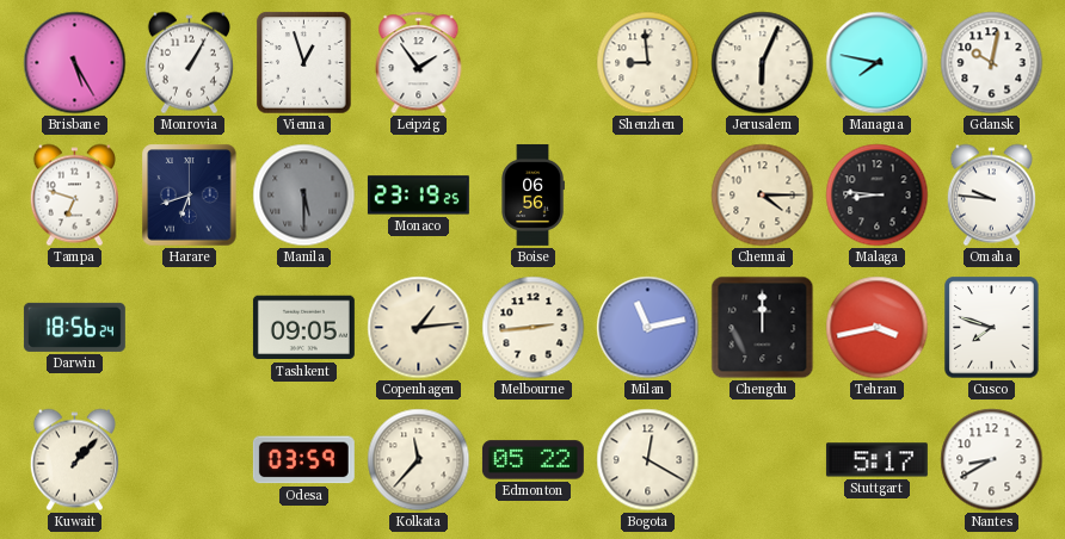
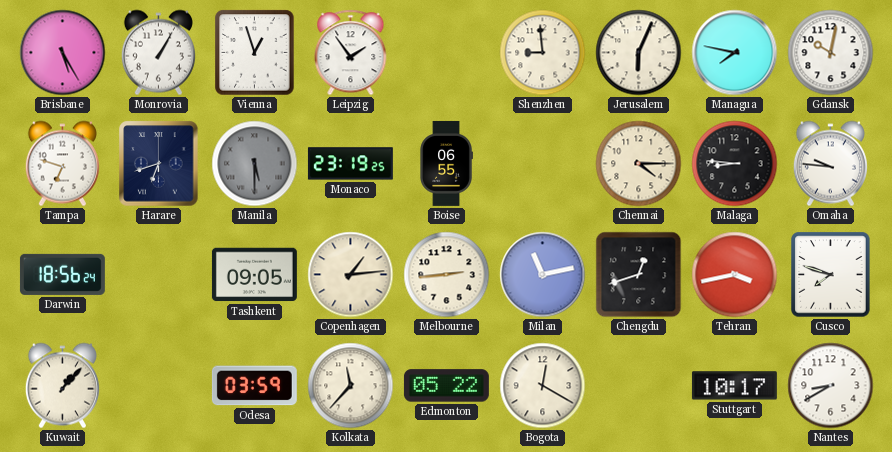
Boise: 06:56 -> 06:55
Chengdu: 12:00 -> 12:42
Stuttgart: 5:17 -> 10:17
